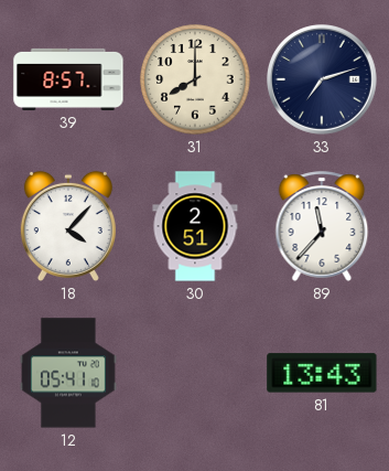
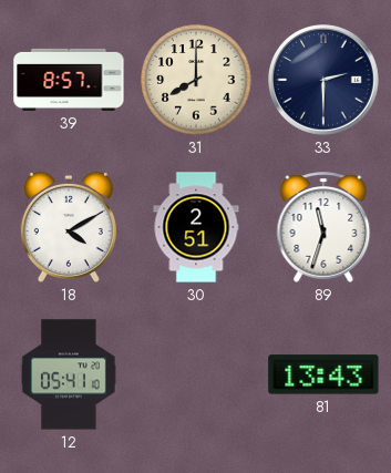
33: 7:12 -> 2:30
18: 4:07 -> 4:10
89: 11:37 -> 11:33
